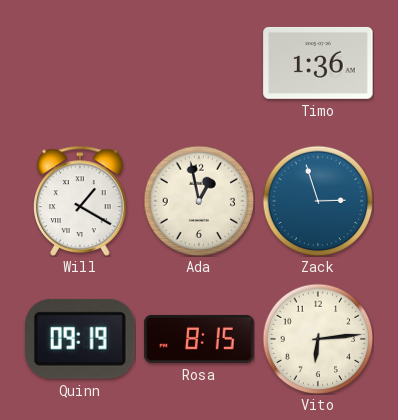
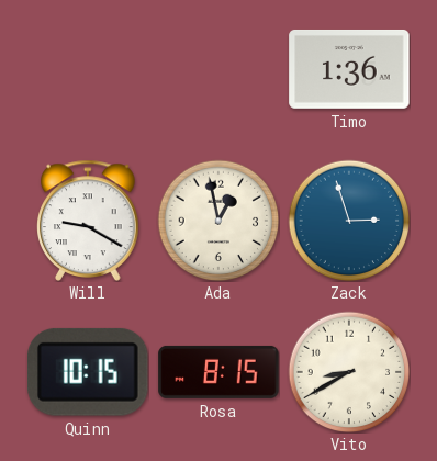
Will: 1:20 -> 9:20
Quinn: 09:19 -> 10:15
Vito: 6:14 -> 8:40
